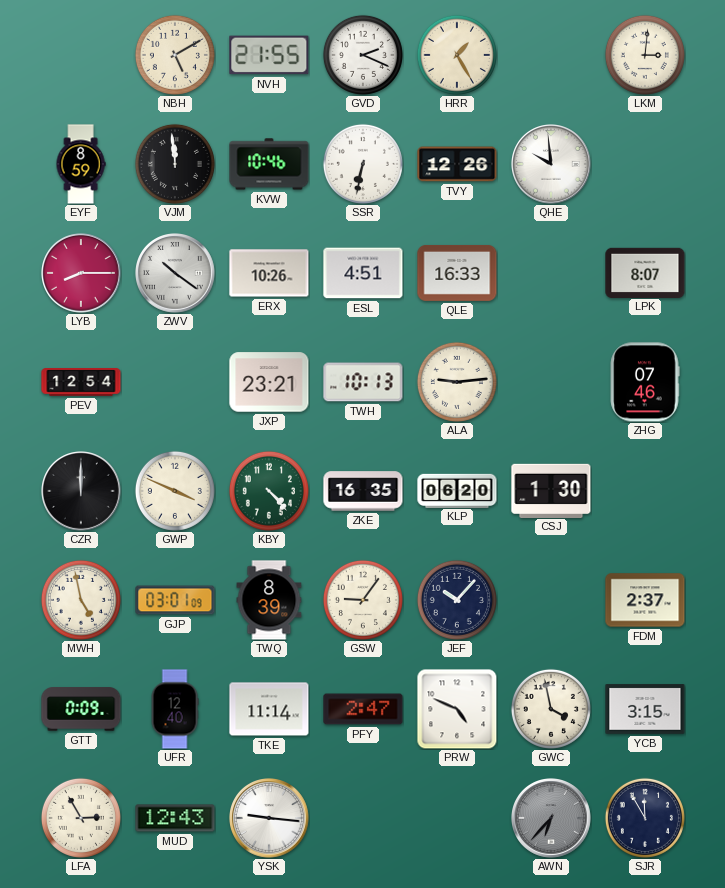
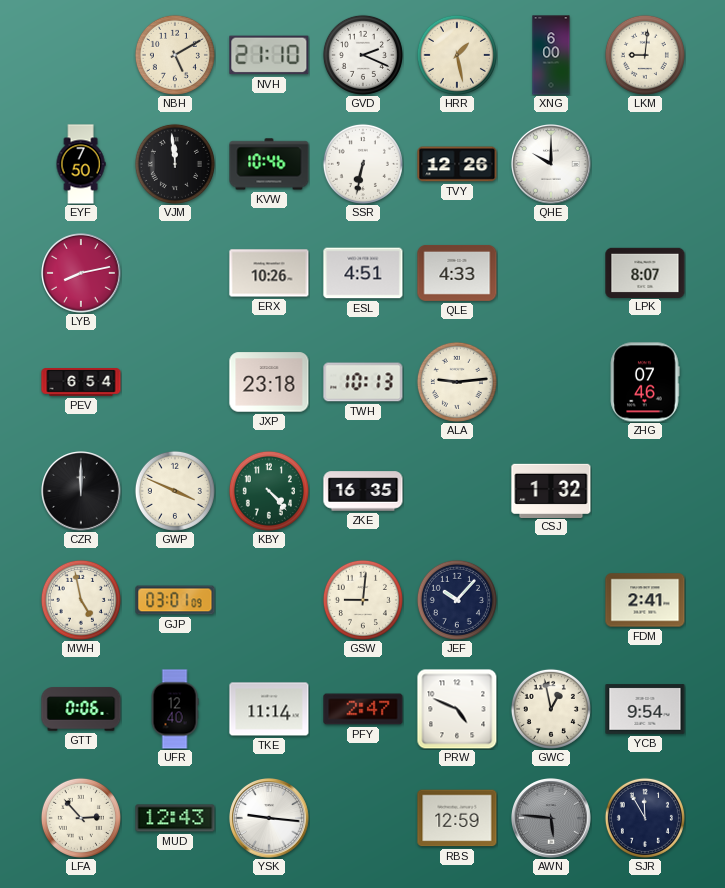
NVH: 21:55 -> 21:10
HRR: 1:25 -> 1:28
XNG: none -> 6:00
LKM: 3:01 -> 9:01
EYF: 8:59 -> 7:50
QHE: 9:59 -> 10:00
LYB: 8:15 -> 8:13
ZWV: 10:21 -> none
QLE: 16:33 -> 4:33
PEV: 12:54 -> 6:54
JXP: 23:21 -> 23:18
KLP: 06:20 -> none
CSJ: 1:30 -> 1:32
TWQ: 8:39 -> none
GSW: 9:06 -> 9:01
FDM: 2:37 -> 2:41
GTT: 0:09 -> 0:06
GWC: 3:58 -> 12:58
YCB: 3:15 -> 9:54
LFA: 2:55 -> 2:53
RBS: none -> 12:59
AWN: 6:37 -> 5:46
